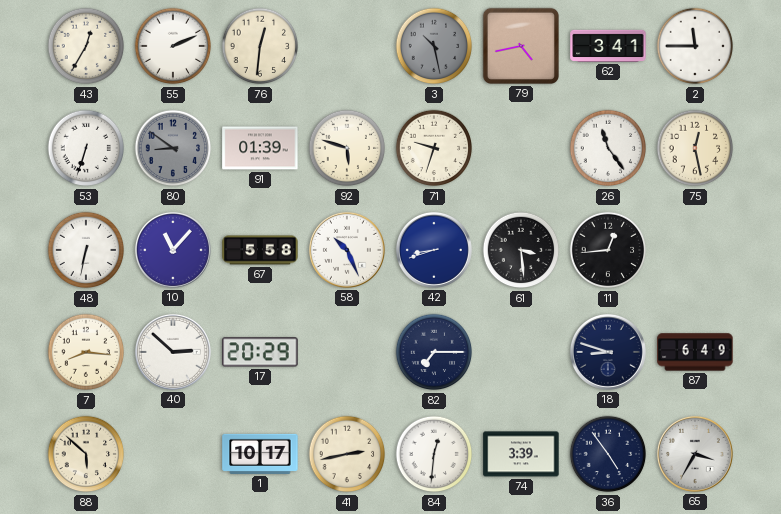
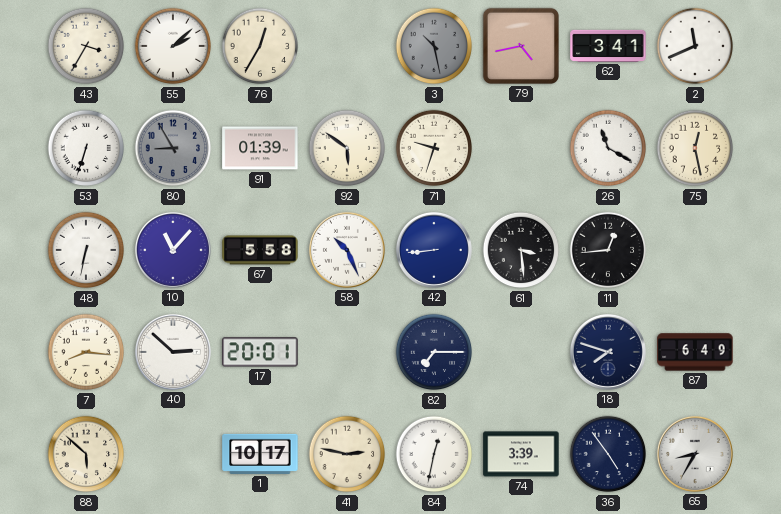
43: 12:35 -> 3:35
55: 2:11 -> 2:08
76: 12:31 -> 12:35
2: 11:45 -> 11:41
80: 8:51 -> 8:55
92: 5:48 -> 5:51
26: 11:24 -> 11:20
42: 8:42 -> 8:44
17: 20:29 -> 20:01
18: 8:48 -> 7:48
41: 2:43 -> 2:47
84: 12:31 -> 12:32
65: 3:35 -> 8:35
